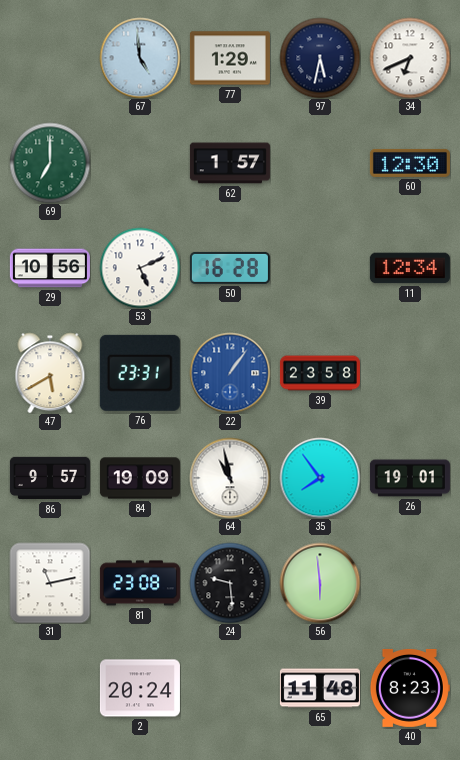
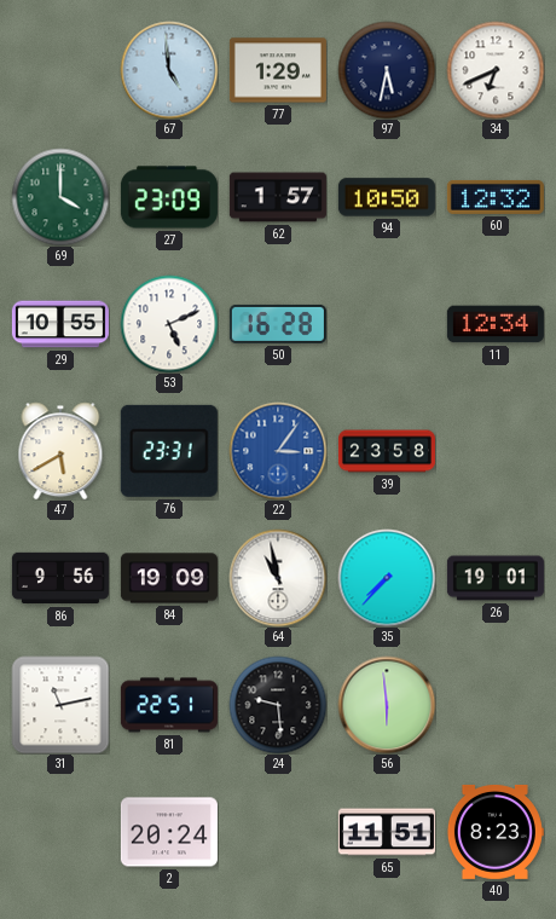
69: 7:00 -> 4:00
27: none -> 23:09
94: none -> 10:50
60: 12:30 -> 12:32
29: 10:56 -> 10:55
22: 1:06 -> 3:06
86: 9:57 -> 9:56
35: 7:54 -> 7:37
81: 23:08 -> 22:51
65: 11:48 -> 11:51
